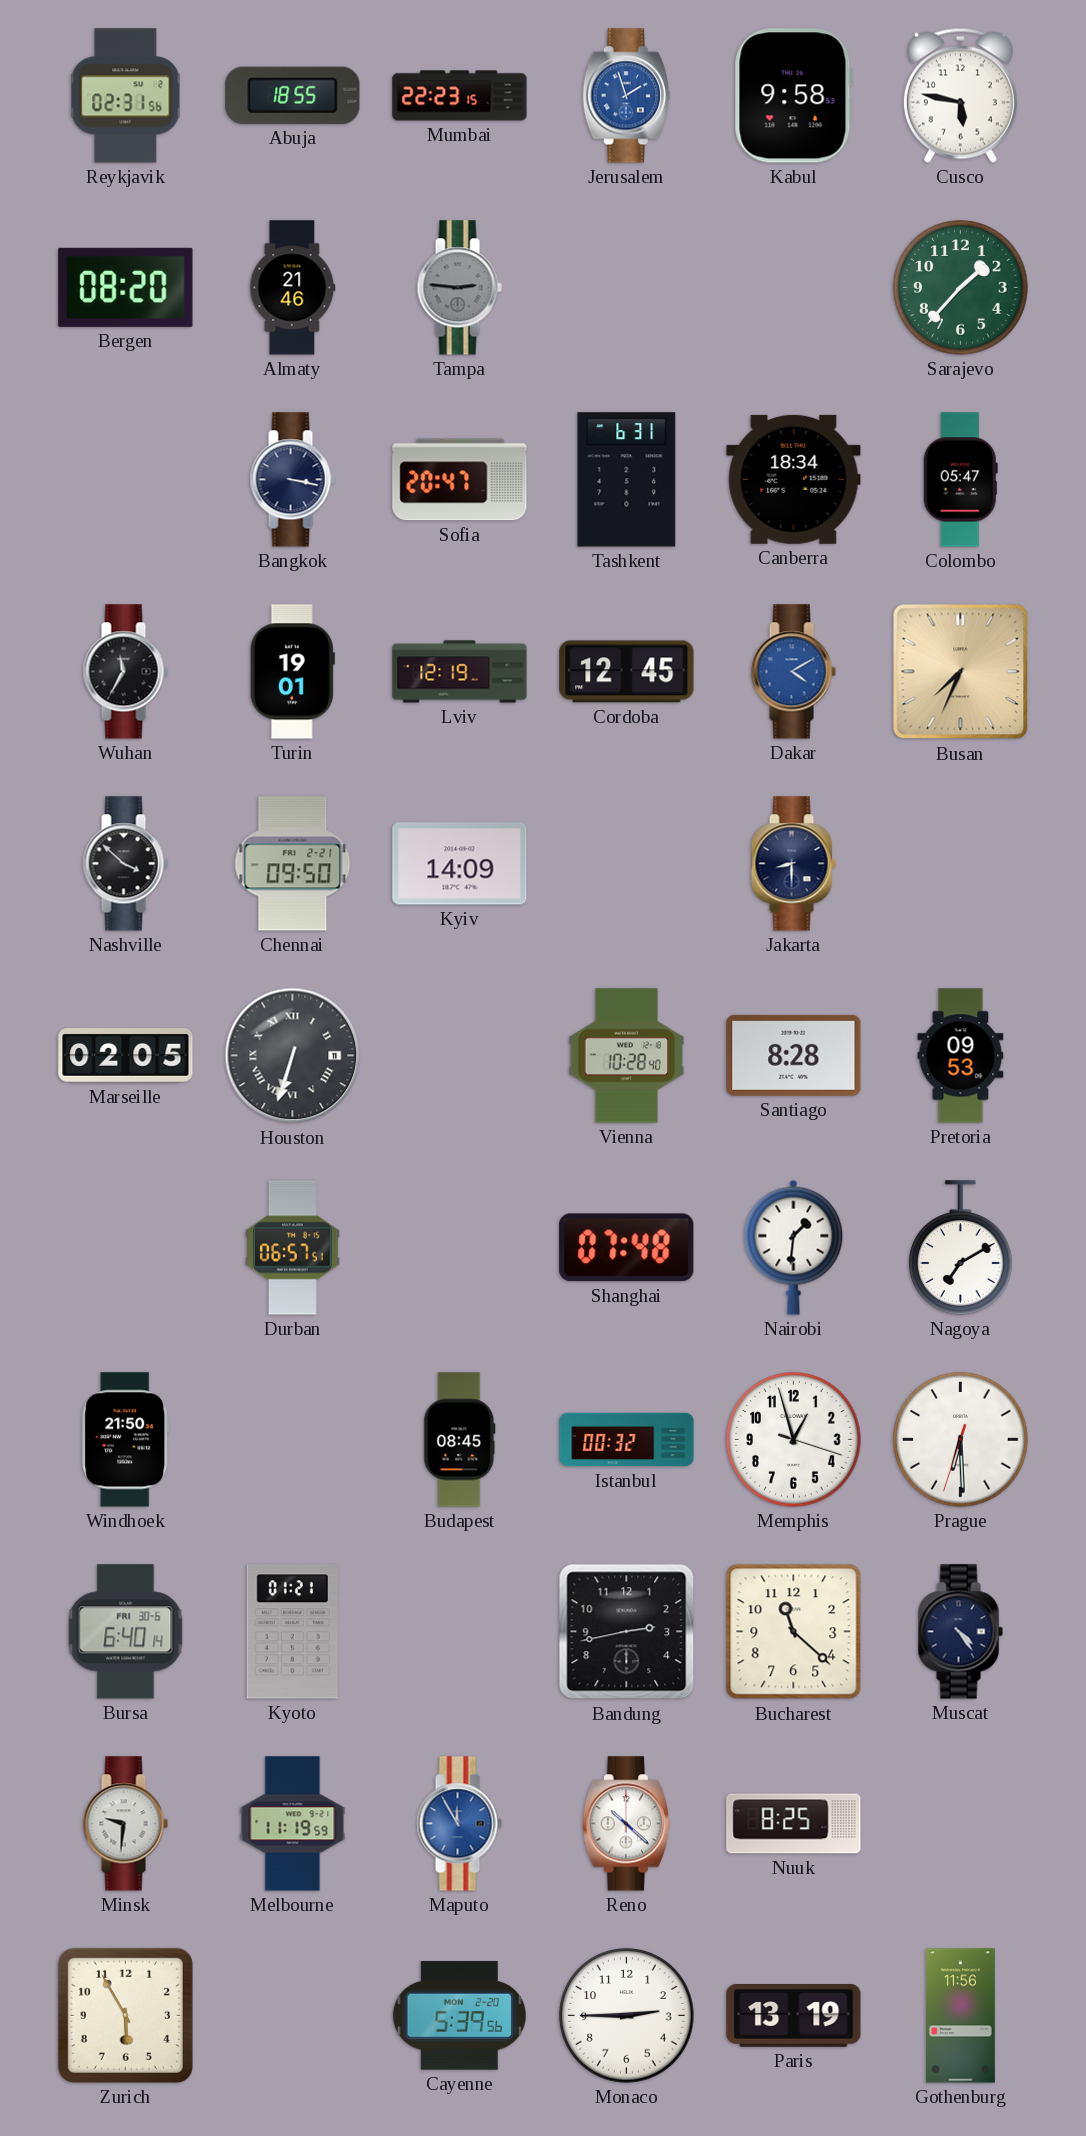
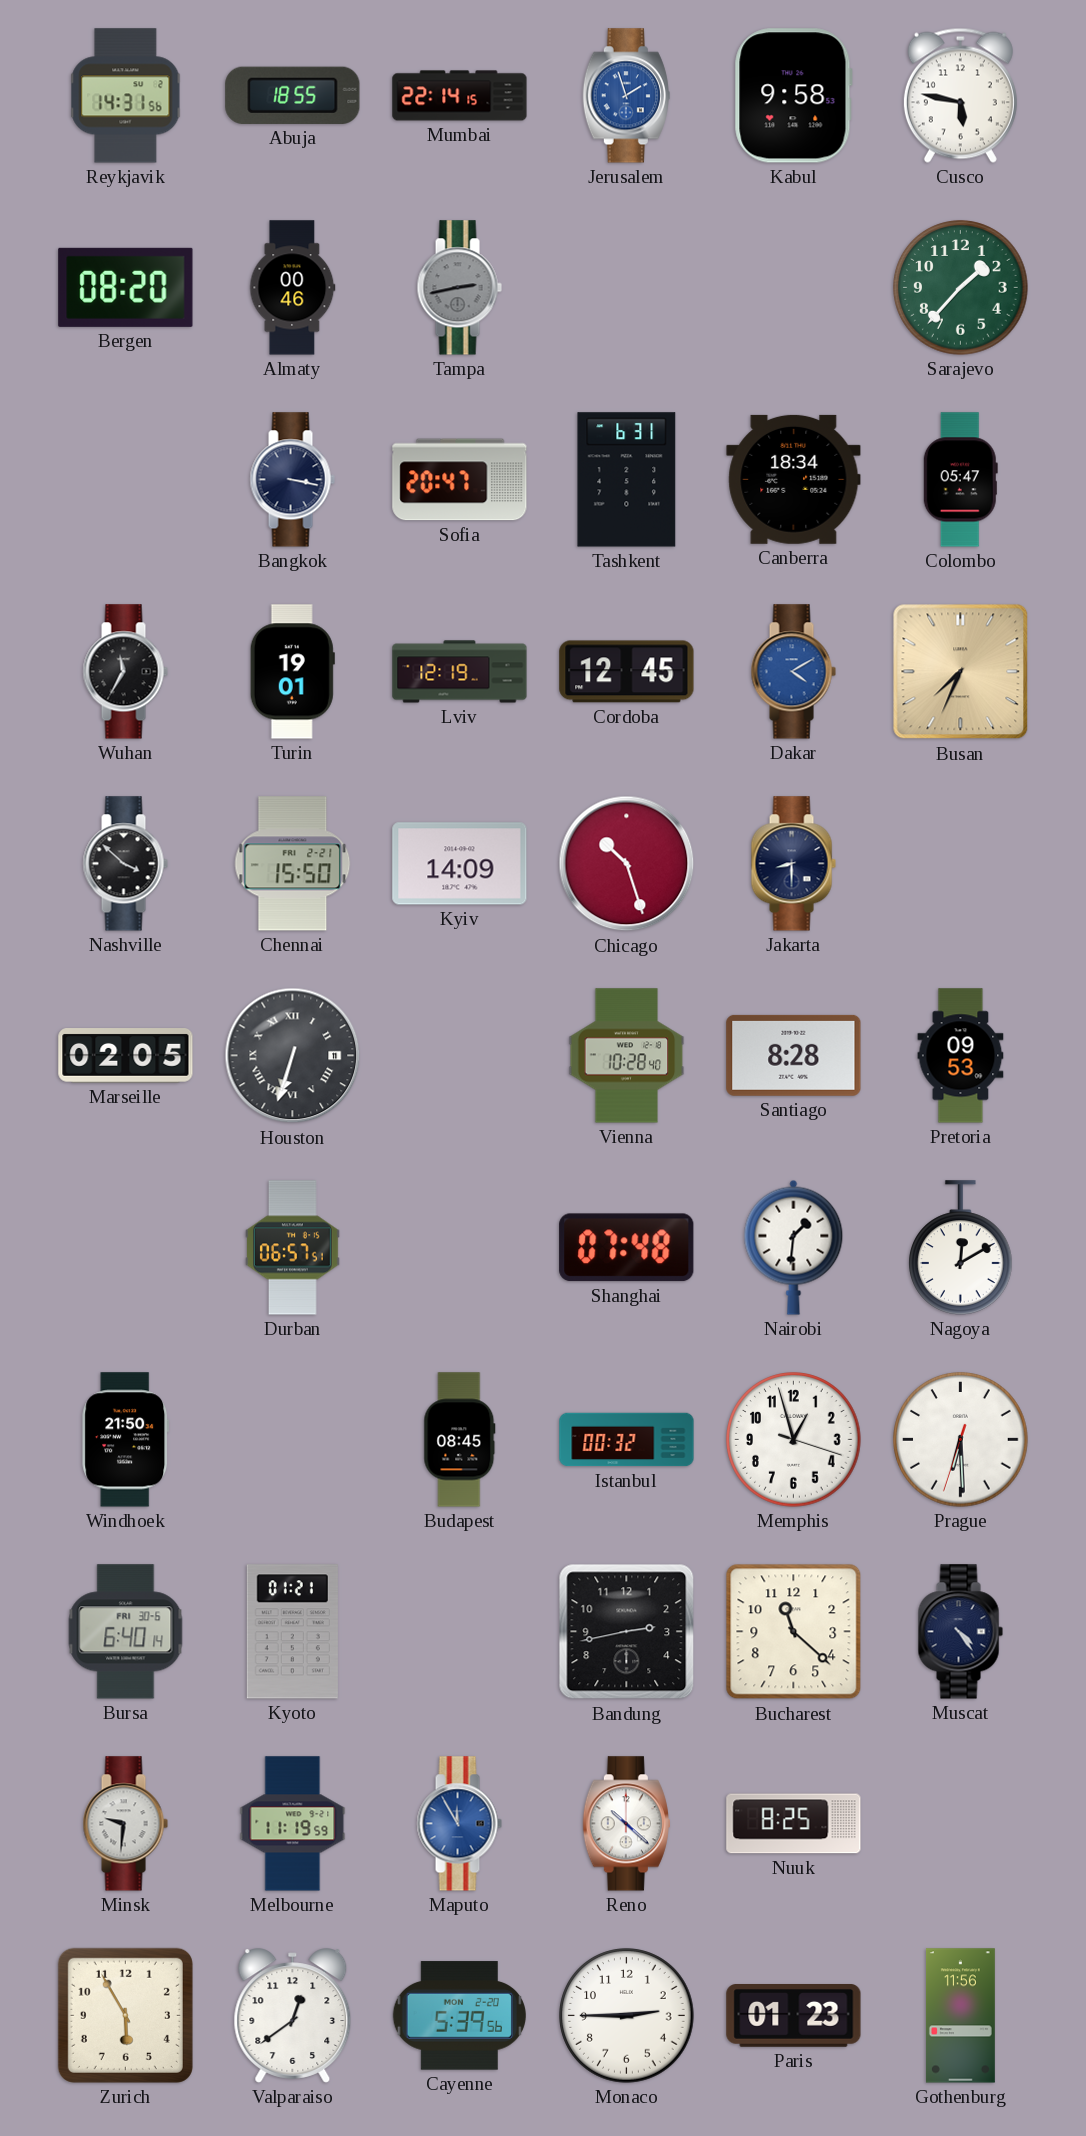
Reykjavik: 02:31 -> 14:31
Mumbai: 22:23 -> 22:14
Almaty: 21:46 -> 00:46
Tampa: 2:46 -> 2:43
Chennai: 09:50 -> 15:50
Chicago: none -> 10:27
Nagoya: 7:10 -> 12:10
Valparaiso: none -> 12:39
Paris: 13:19 -> 01:23
